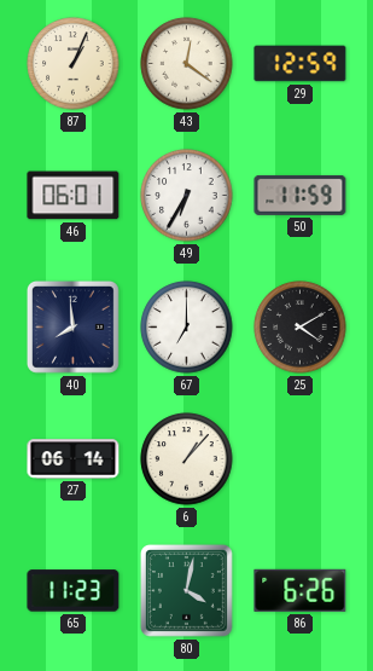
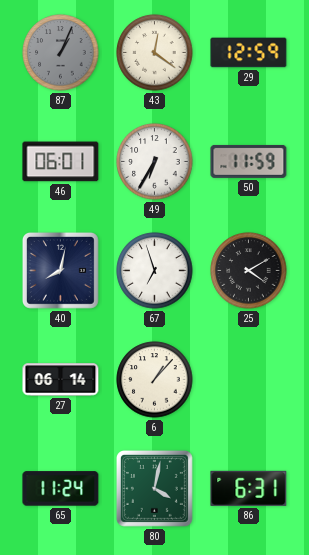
87 dial: cream -> grey
40: 7:59 -> 8:02
67: 7:00 -> 6:57
65: 11:23 -> 11:24
86: 6:26 -> 6:31
